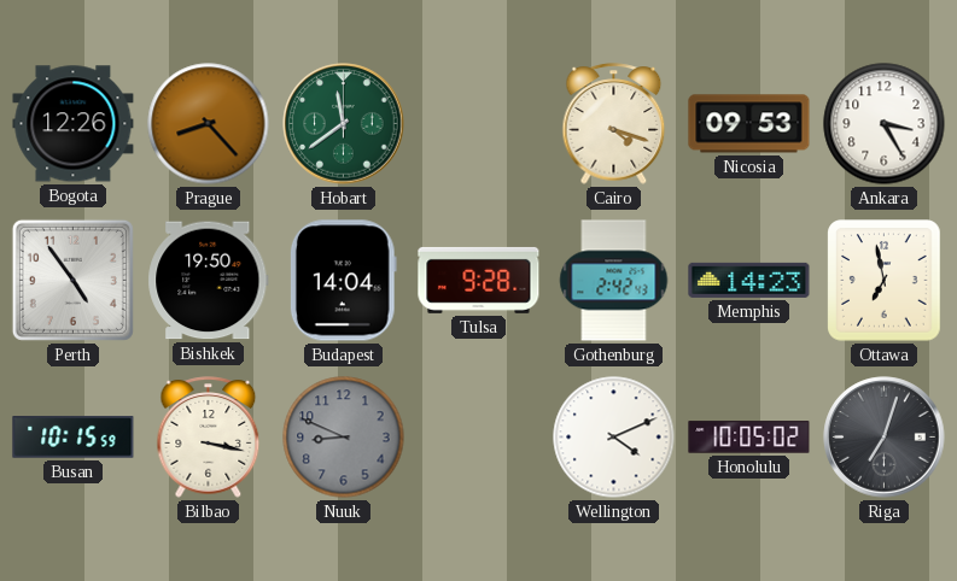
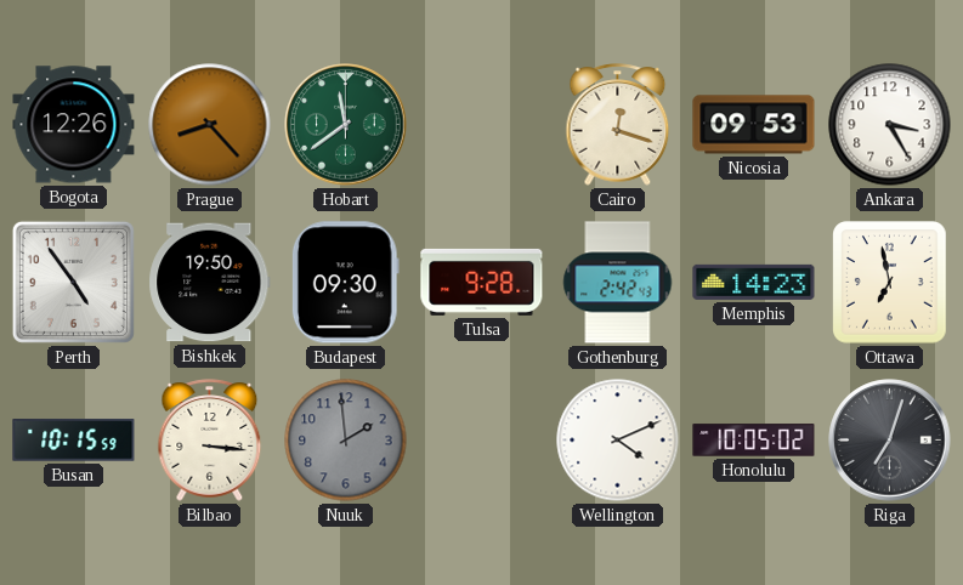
Cairo: 4:18 -> 12:18
Budapest: 14:04 -> 09:30
Bilbao: 3:17 -> 3:16
Nuuk: 8:49 -> 1:59
